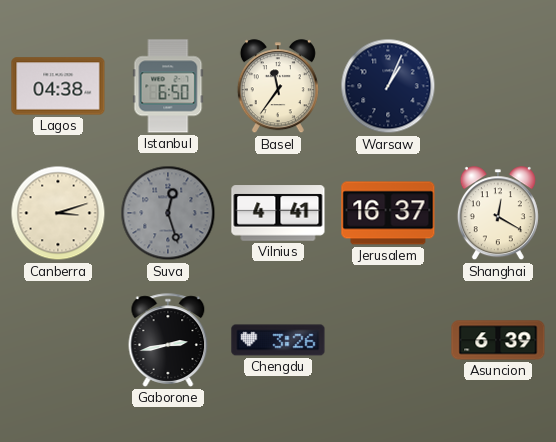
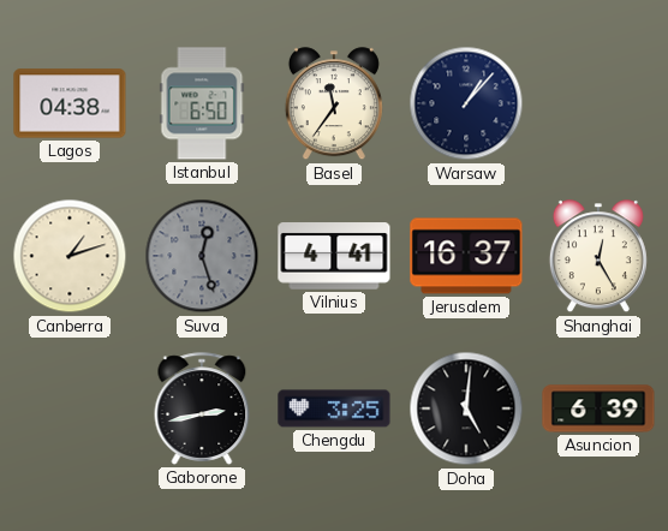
Warsaw: 1:04 -> 1:07
Canberra: 3:12 -> 1:12
Shanghai: 12:20 -> 12:25
Chengdu: 3:26 -> 3:25
Doha: none -> 5:01
